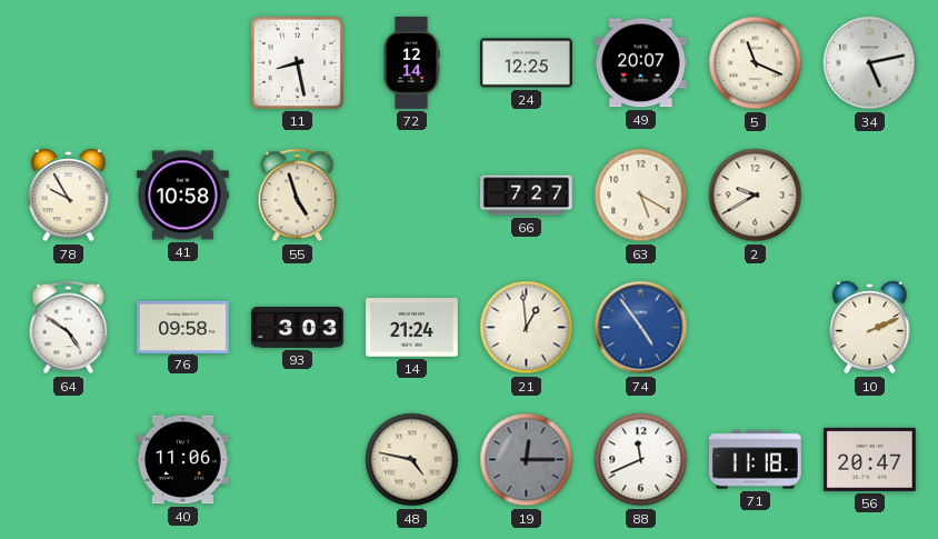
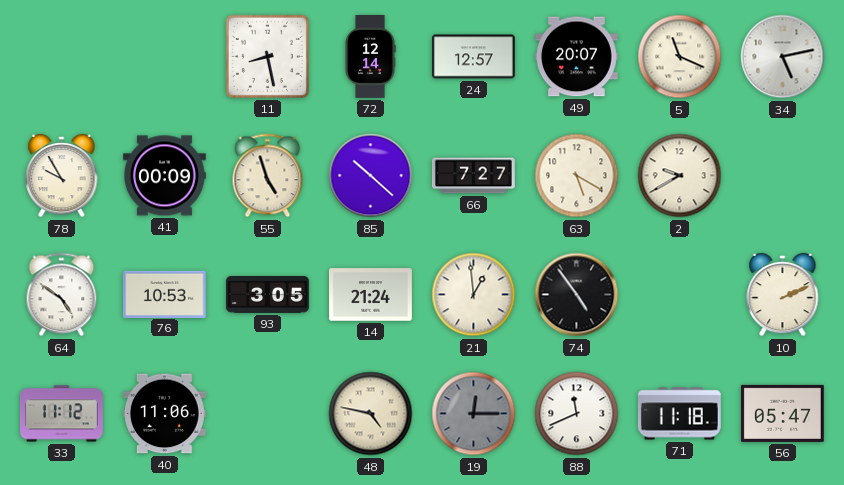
24: 12:25 -> 12:57
41: 10:58 -> 00:09
85: none -> 10:22
76: 09:58 -> 10:53
93: 3:03 -> 3:05
74 dial: blue -> black
33: none -> 11:12
56: 20:47 -> 05:47
